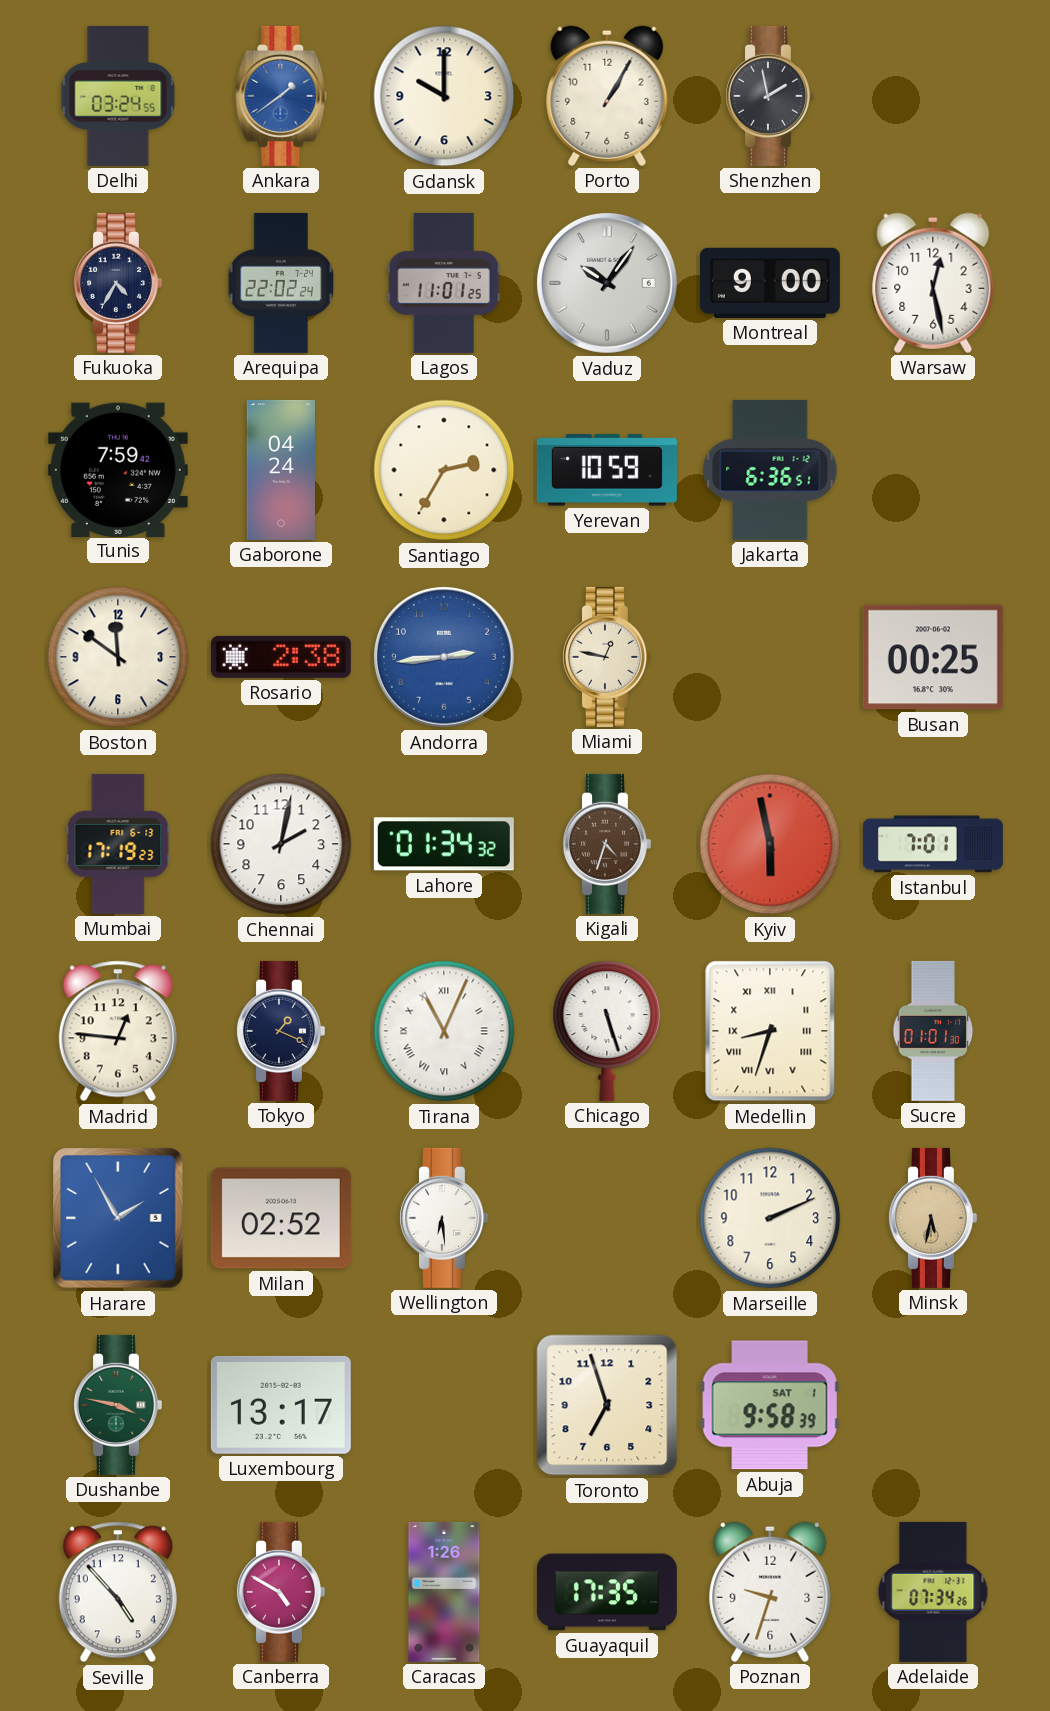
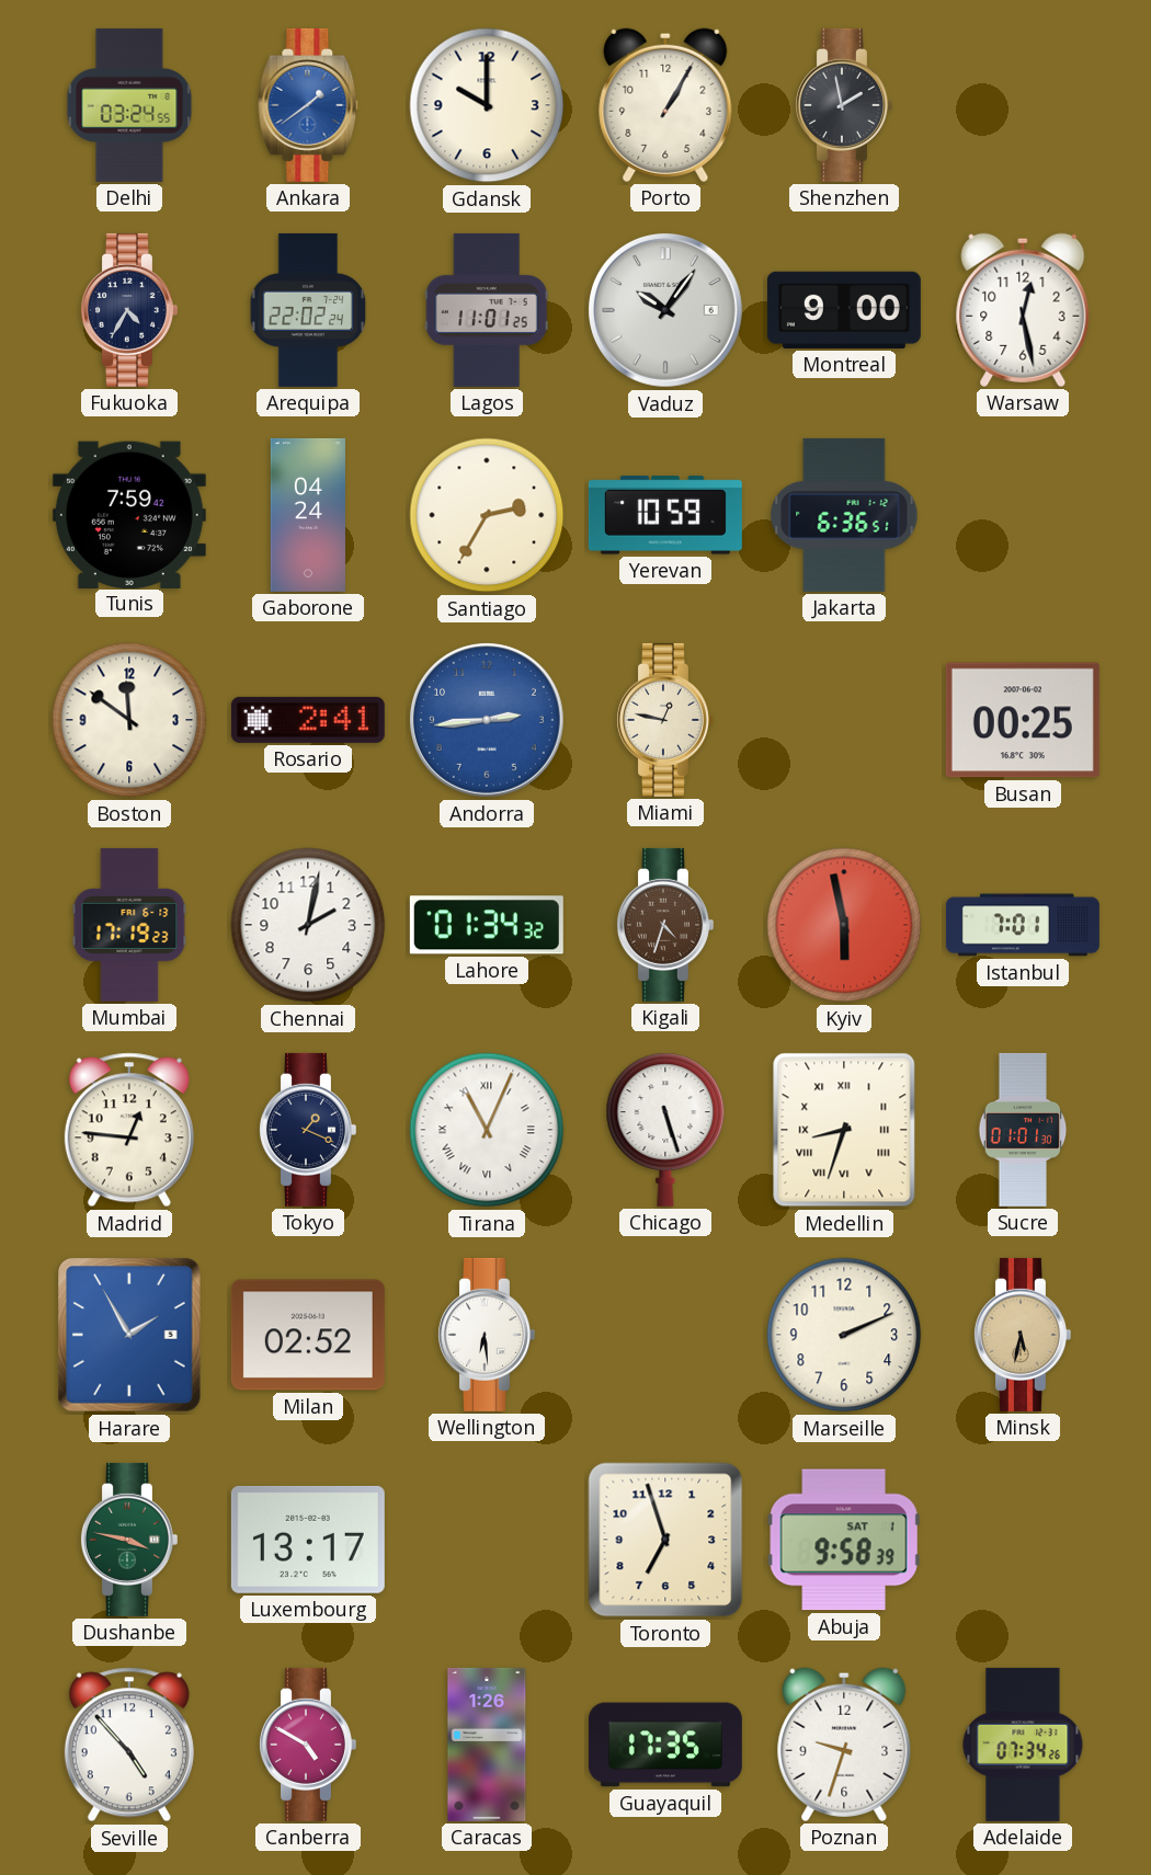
Rosario: 2:38 -> 2:41
